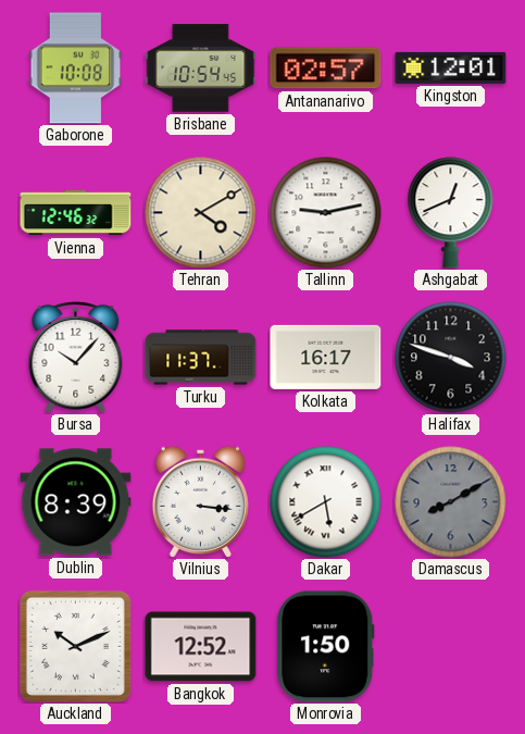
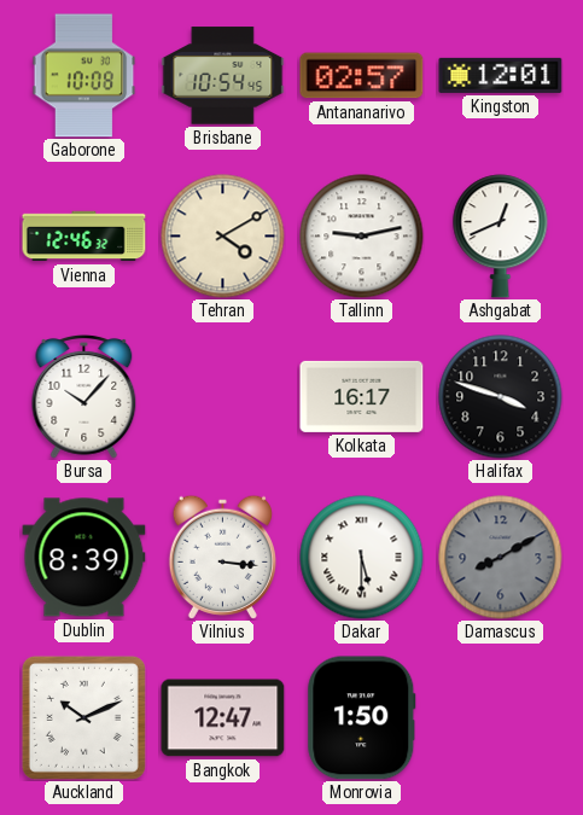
Turku: 11:37 -> none
Dakar: 5:40 -> 5:30
Bangkok: 12:52 -> 12:47
